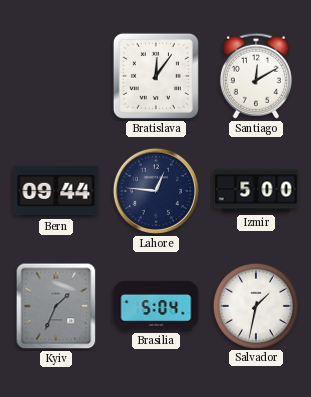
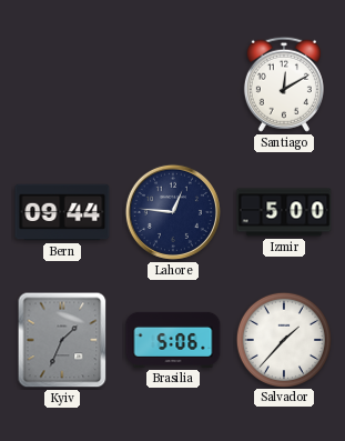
Bratislava: 12:06 -> none
Brasilia: 5:04 -> 5:06
Salvador: 1:32 -> 1:37
